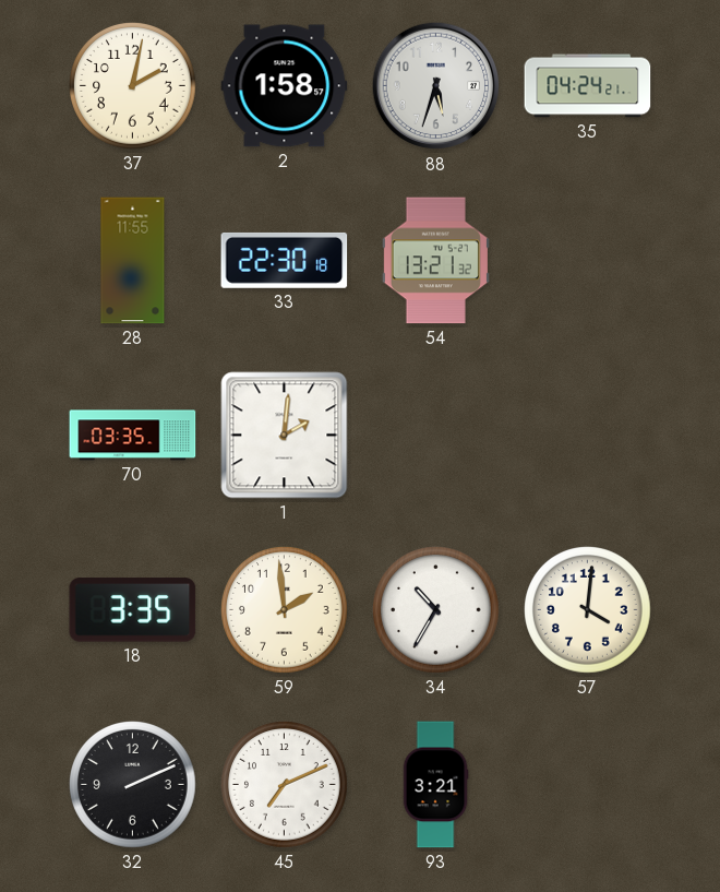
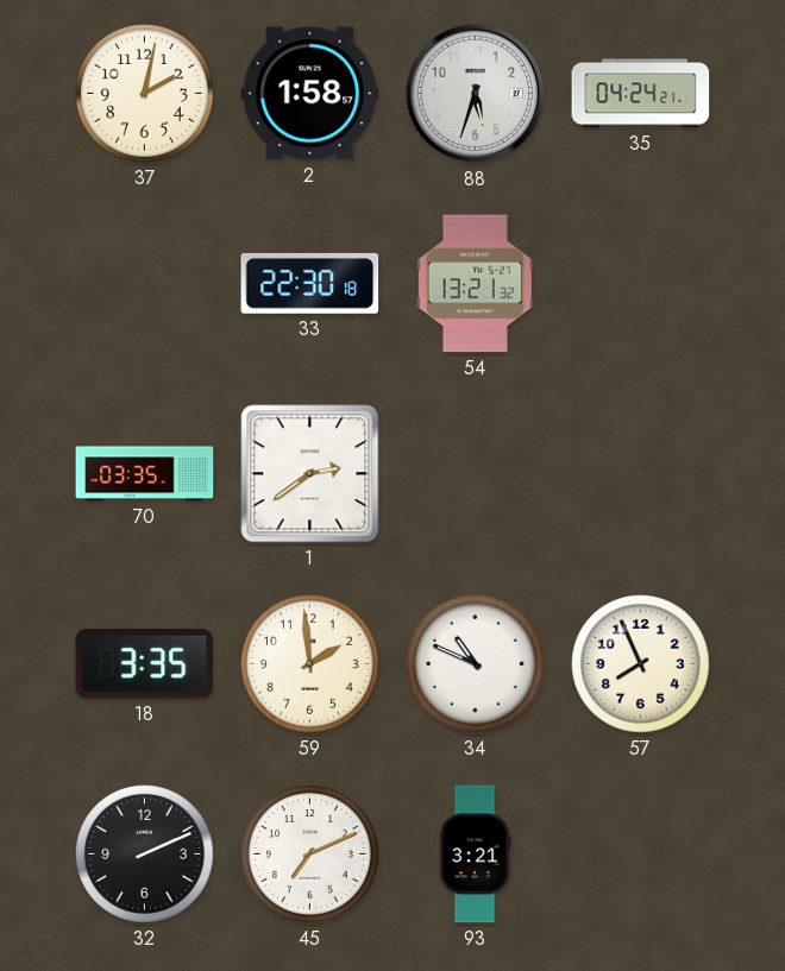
28: 11:55 -> none
1: 2:01 -> 2:39
34: 10:35 -> 10:49
57: 4:01 -> 7:56
